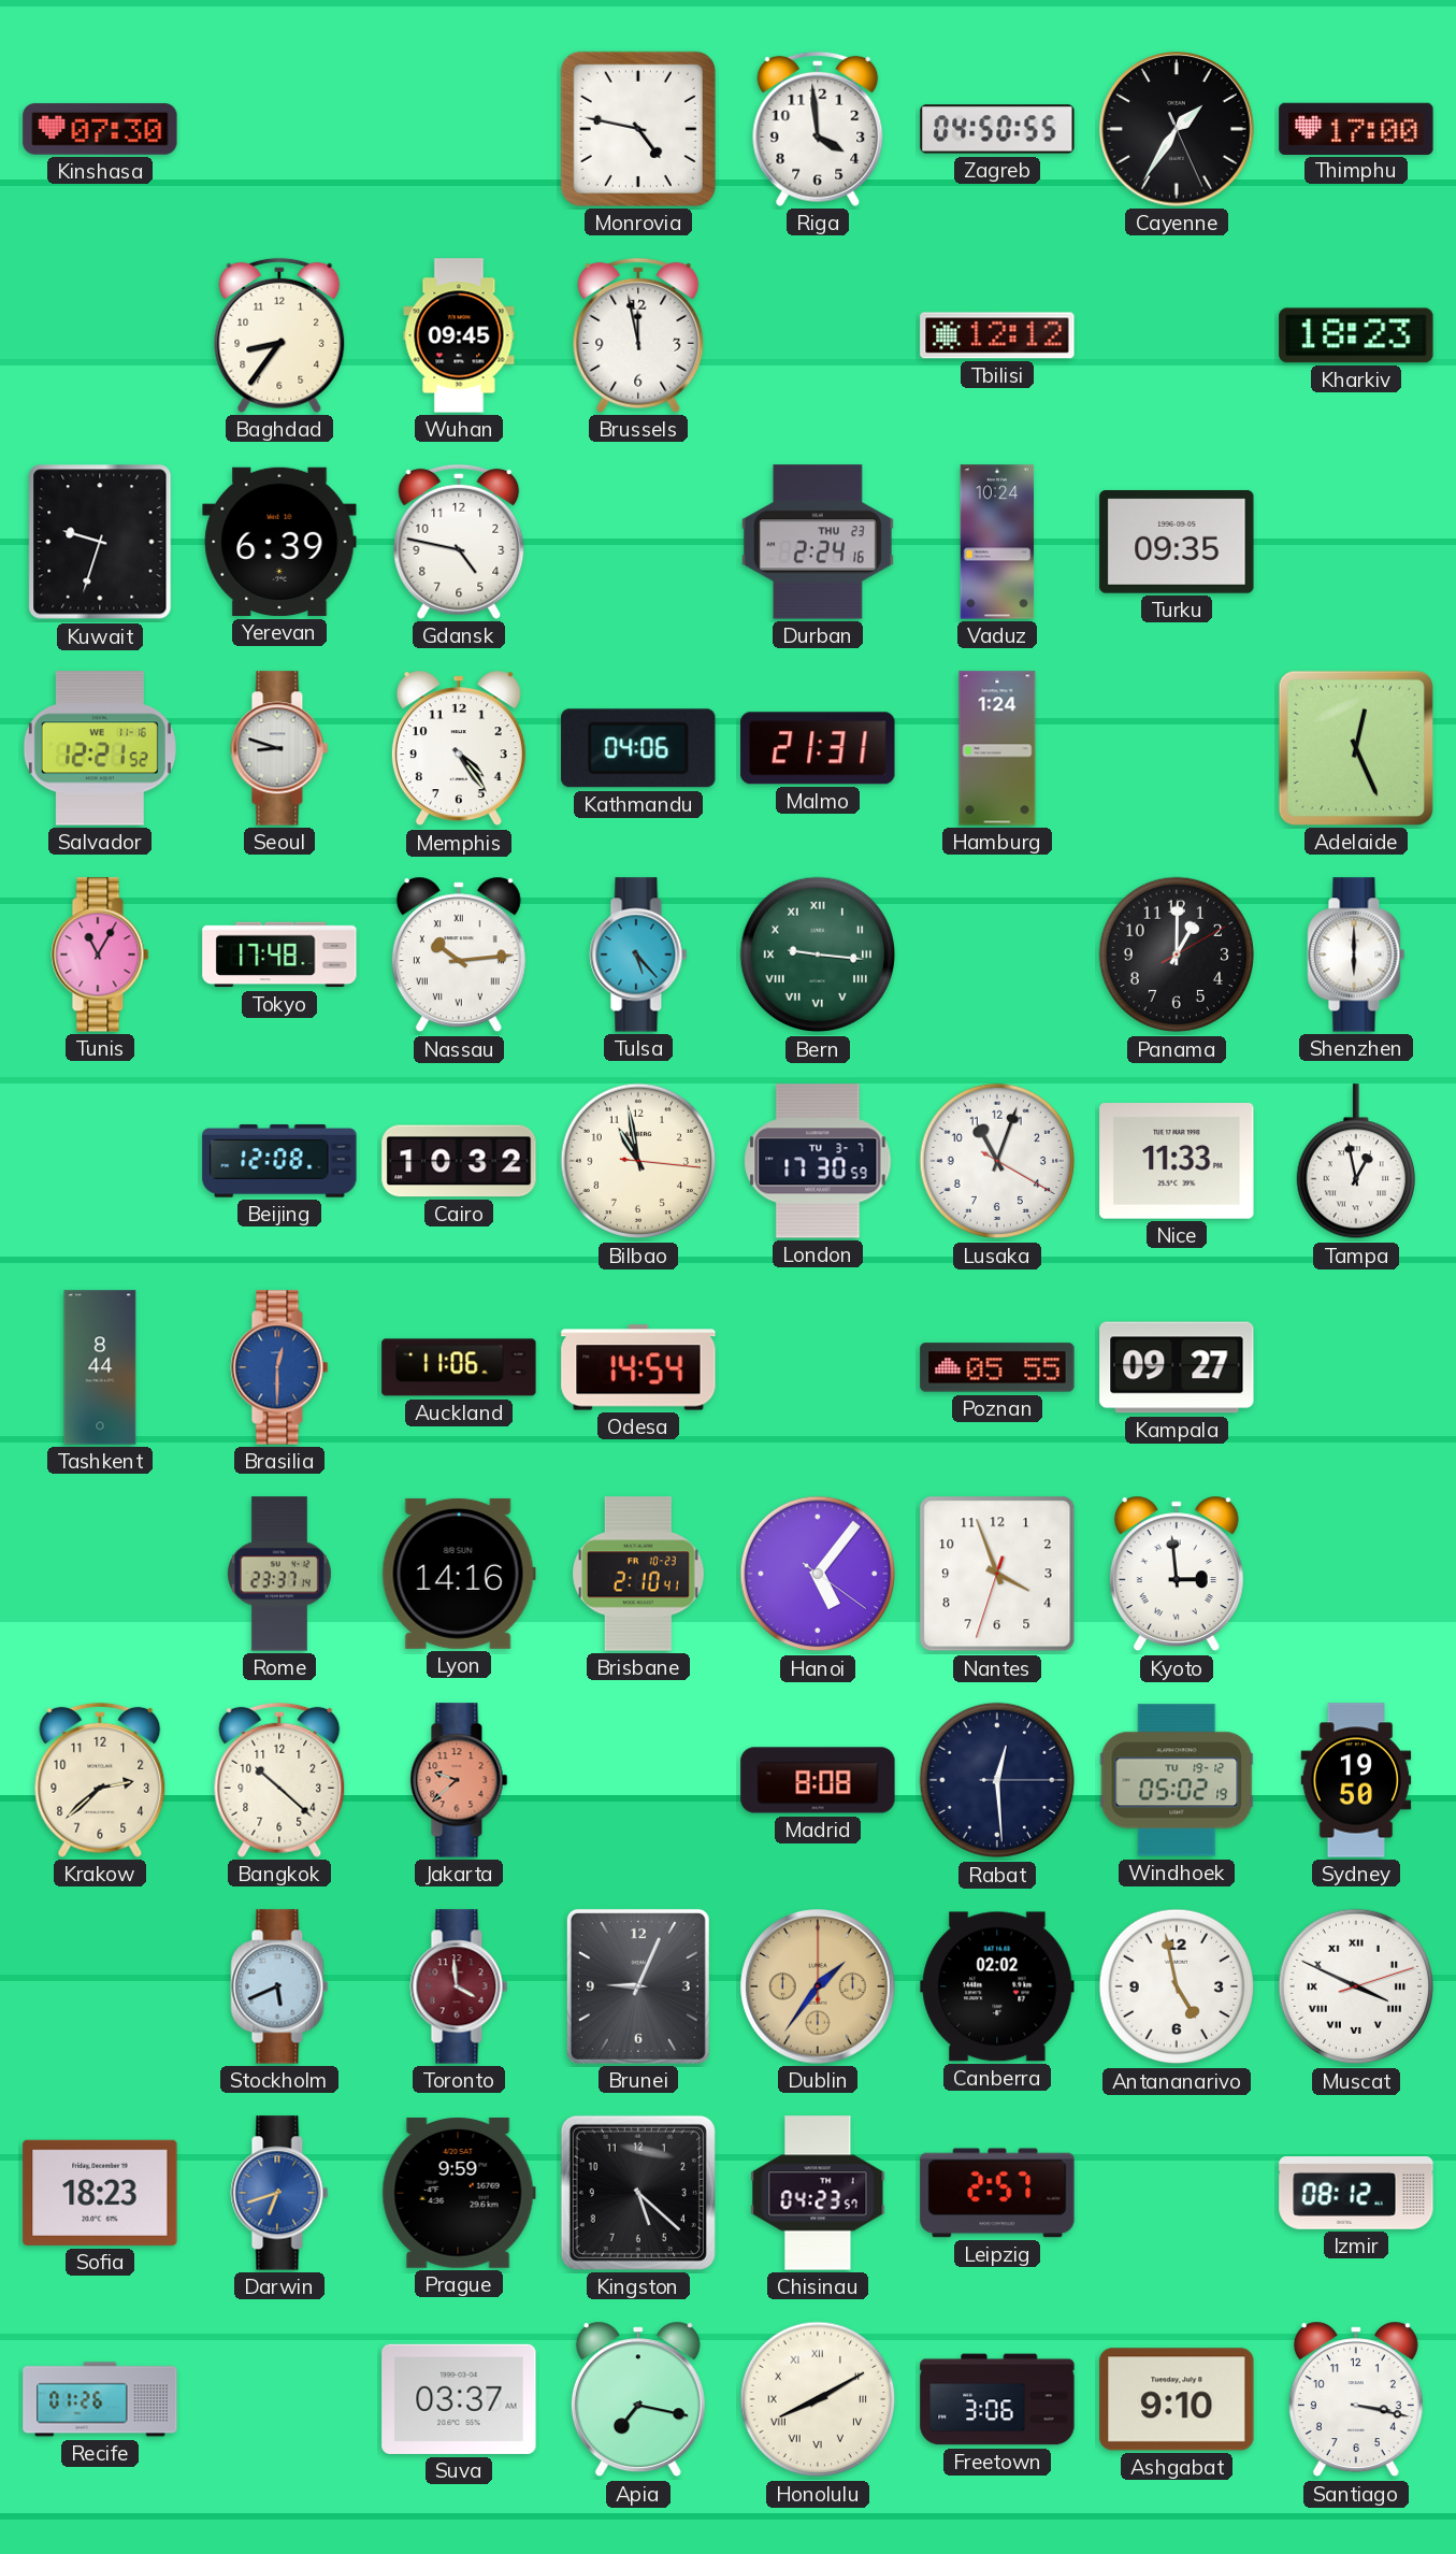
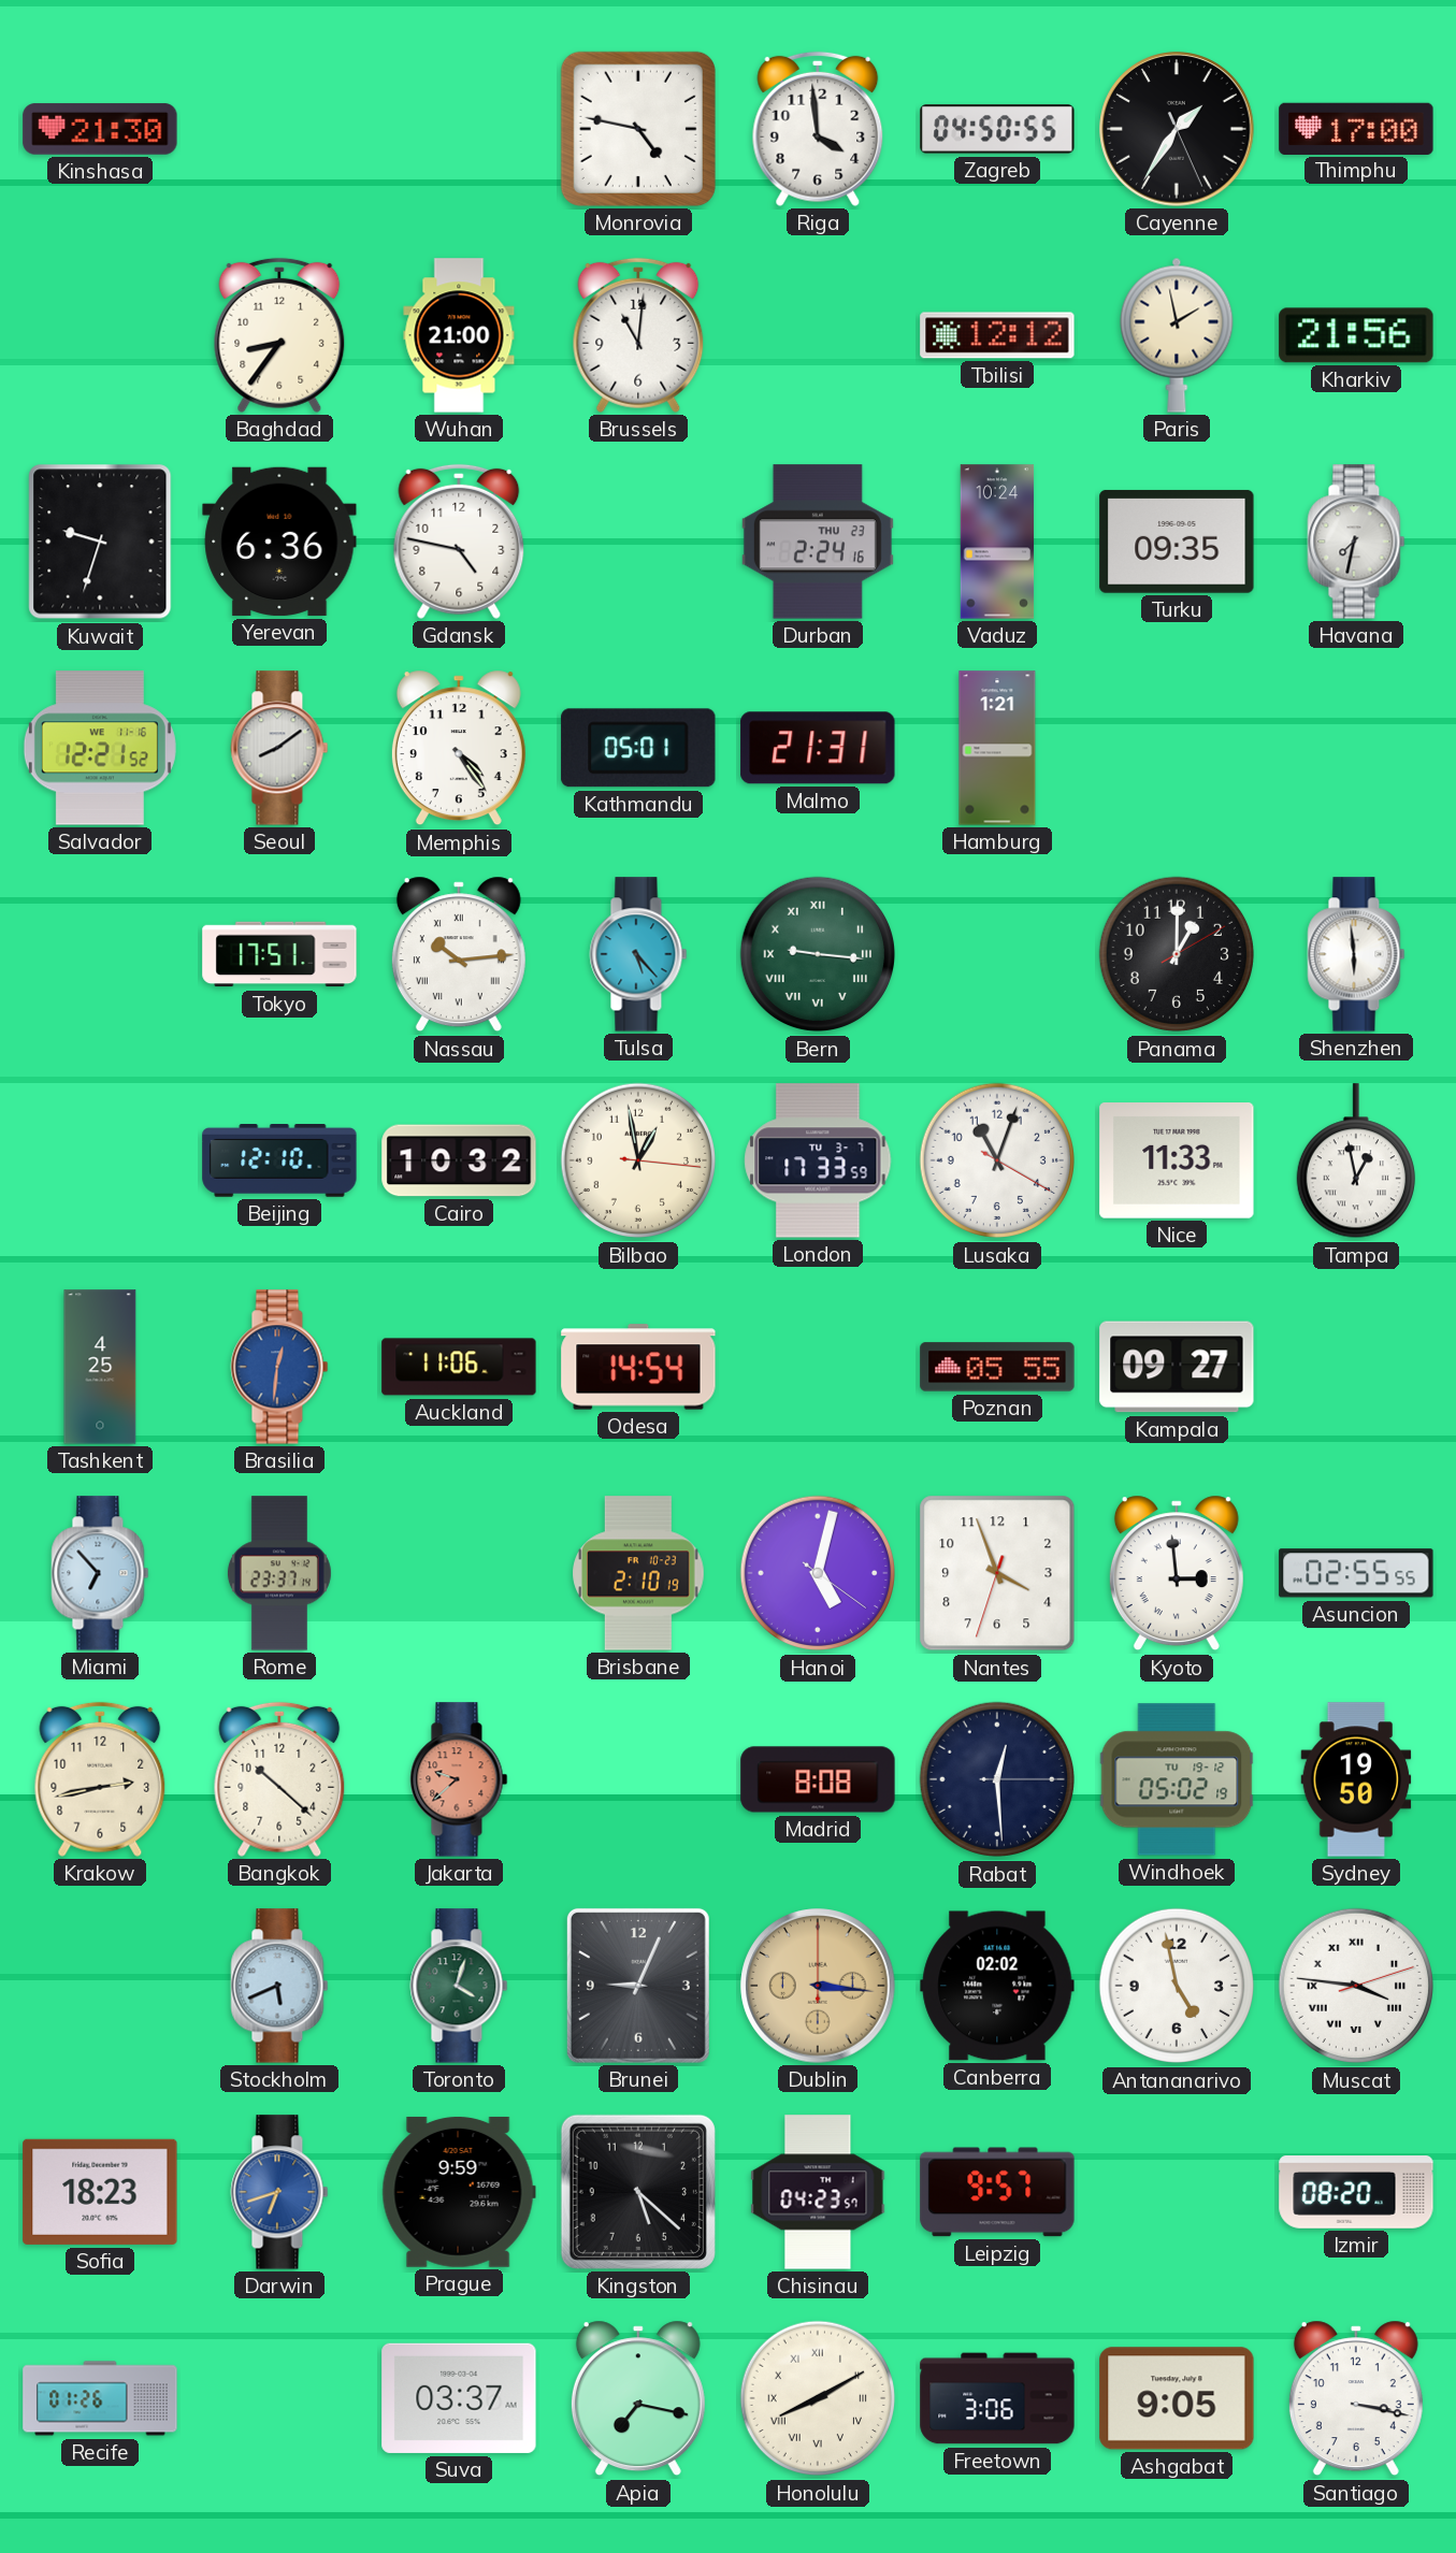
Kinshasa: 07:30 -> 21:30
Wuhan: 09:45 -> 21:00
Brussels: 11:58 -> 11:01
Paris: none -> 1:58
Kharkiv: 18:23 -> 21:56
Yerevan: 6:39 -> 6:36
Havana: none -> 7:32
Seoul: 8:48 -> 8:09
Kathmandu: 04:06 -> 05:01
Hamburg: 1:24 -> 1:21
Adelaide: 12:26 -> none
Tunis: 11:05 -> none
Tokyo: 17:48 -> 17:51
Shenzhen: 6:00 -> 5:59
Beijing: 12:08 -> 12:10
Bilbao: 10:58 -> 12:58
London: 17:30 -> 17:33
Tashkent: 8:44 -> 4:25
Brasilia: 12:30 -> 12:31
Miami: none -> 6:53
Lyon: 14:16 -> none
Brisbane: 2:10:41 -> 2:10:19
Hanoi: 5:06 -> 5:02
Asuncion: none -> 02:55
Krakow: 2:38 -> 2:43
Toronto: 3:59 -> 4:03
Toronto dial: burgundy -> green
Dublin: 1:36 -> 3:16
Muscat: 3:49 -> 3:46
Leipzig: 2:57 -> 9:57
Izmir: 08:12 -> 08:20
Ashgabat: 9:10 -> 9:05
